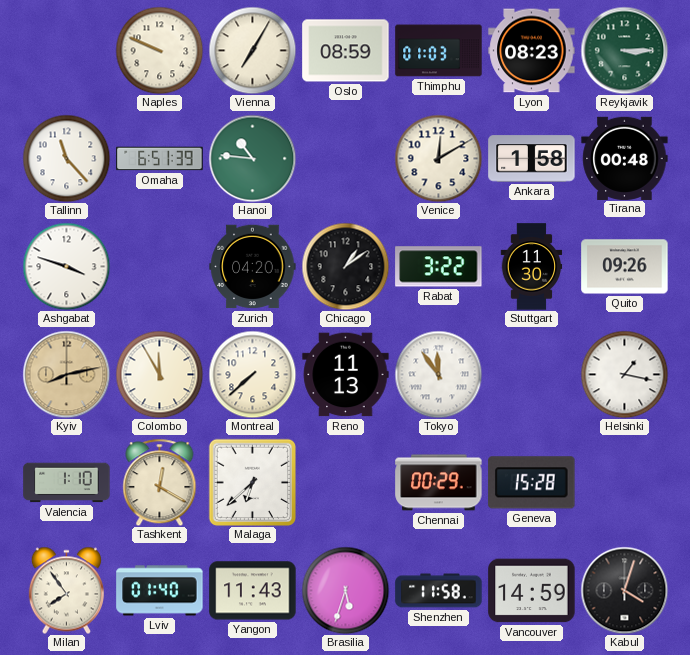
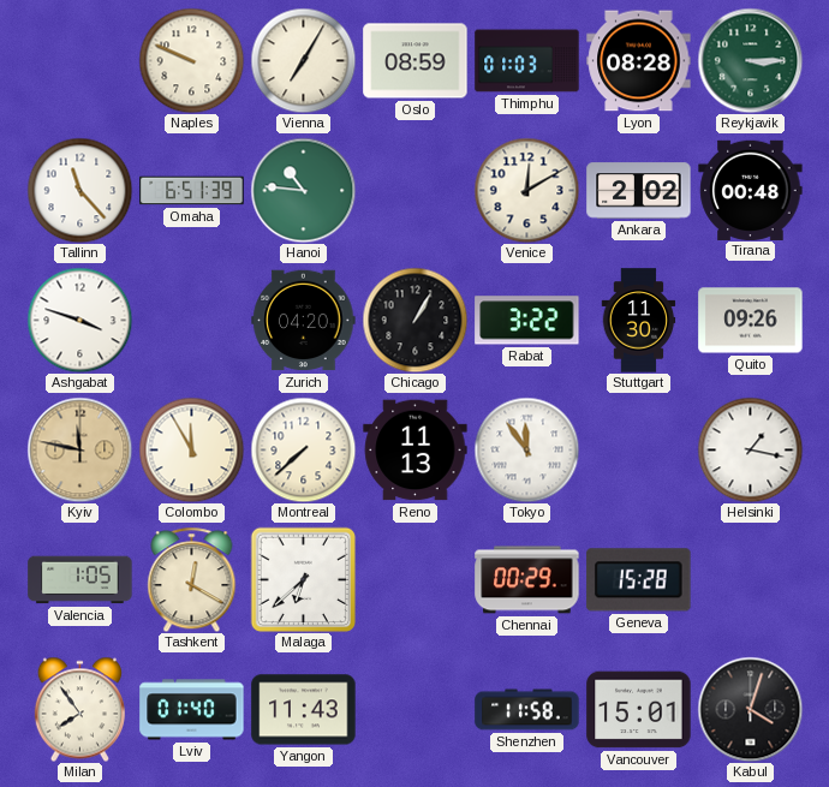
Lyon: 08:23 -> 08:28
Ankara: 1:58 -> 2:02
Chicago: 1:09 -> 1:05
Kyiv: 8:13 -> 11:47
Valencia: 1:10 -> 1:05
Brasilia: 5:33 -> none
Vancouver: 14:59 -> 15:01
